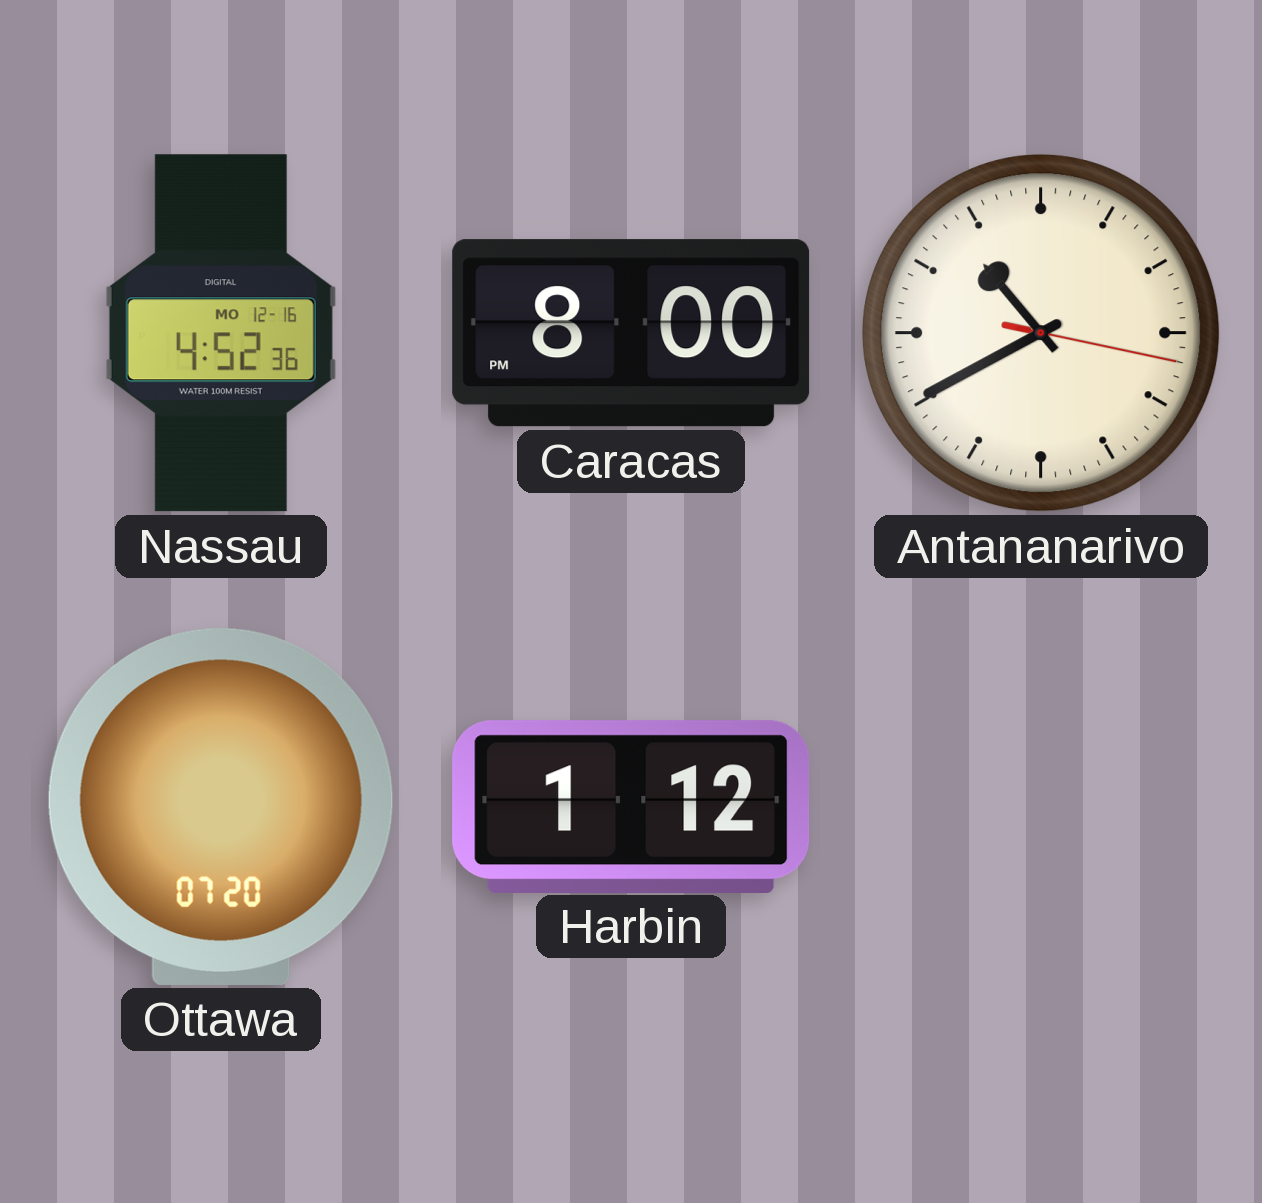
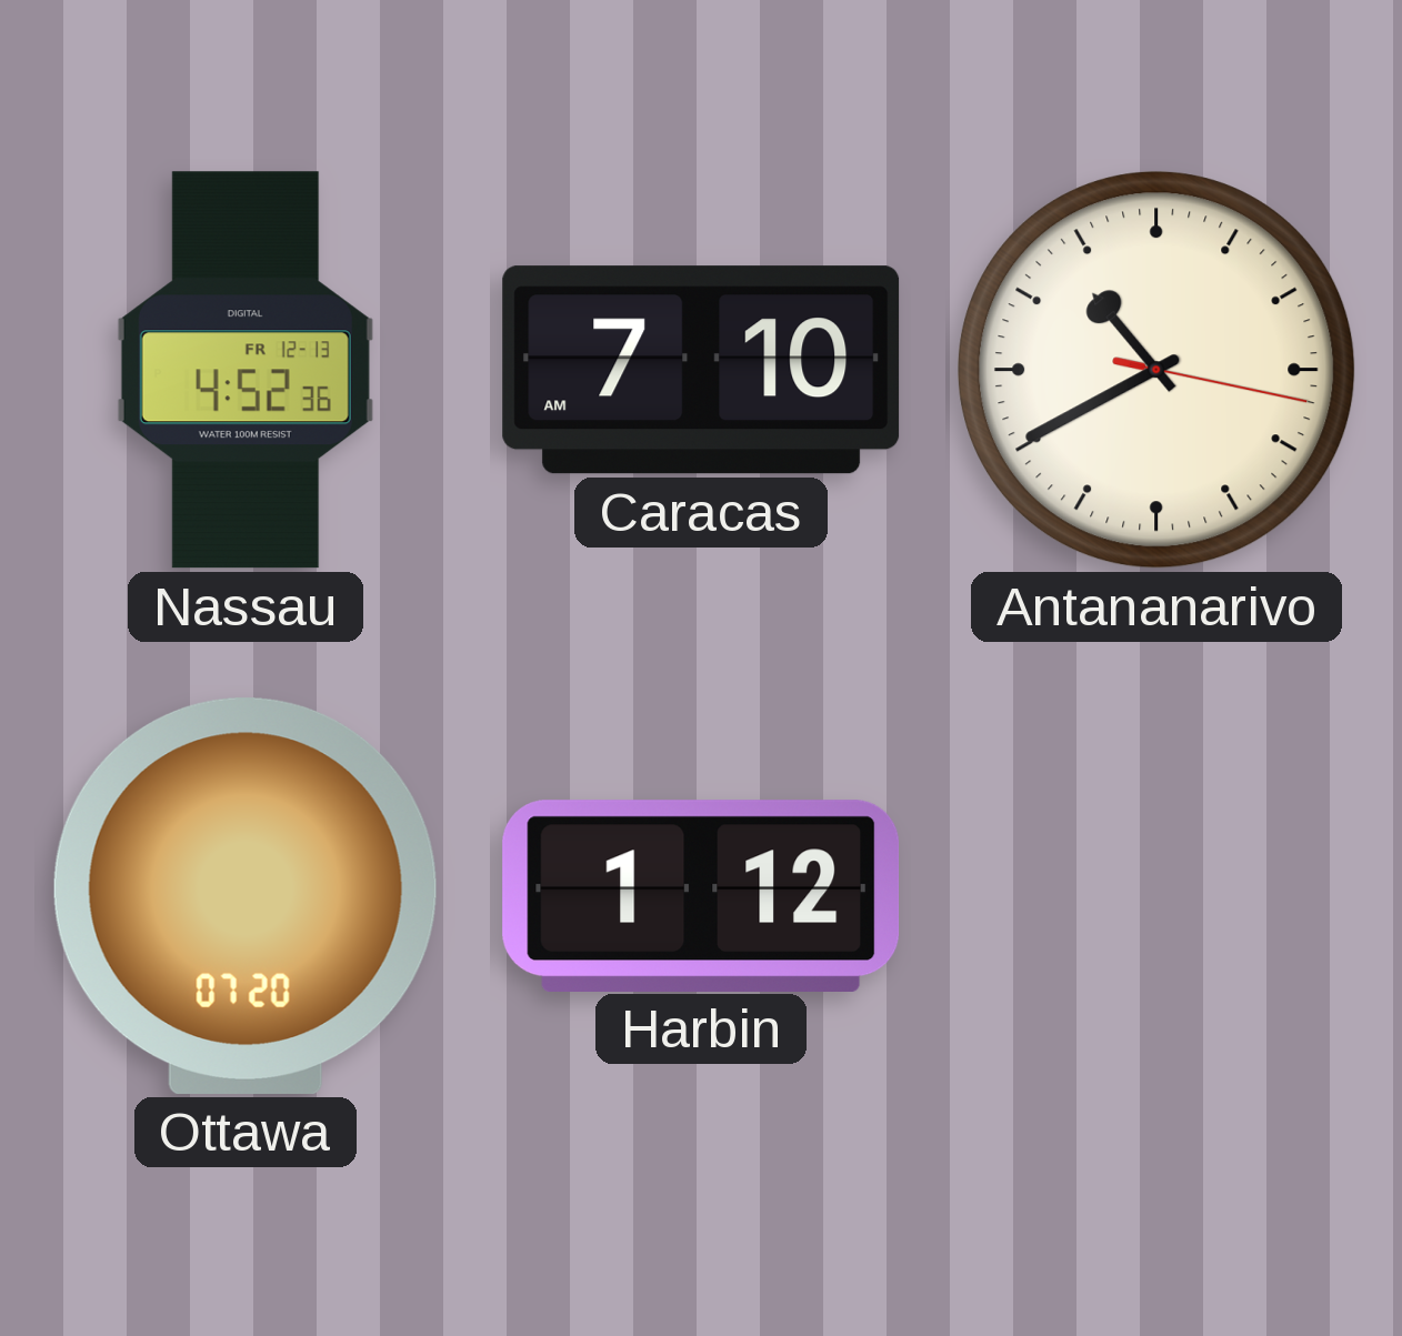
Nassau date: MO 12-16 -> FR 12-13
Caracas: 8:00 -> 7:10
